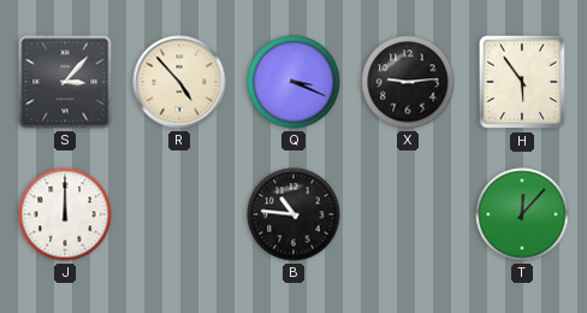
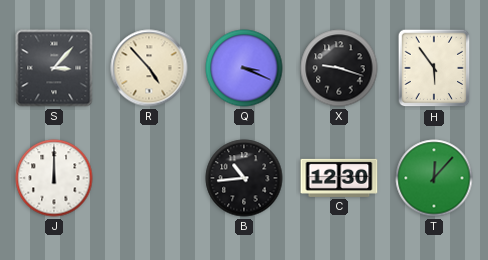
X: 9:14 -> 9:18
B: 10:46 -> 10:44
C: none -> 12:30
